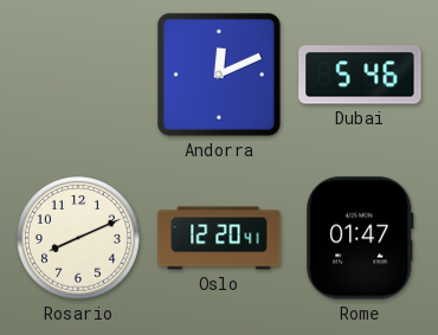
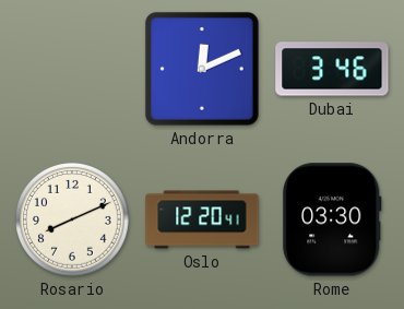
Dubai: 5:46 -> 3:46
Rome: 01:47 -> 03:30
